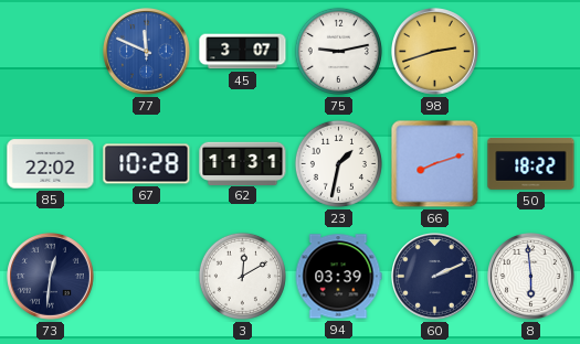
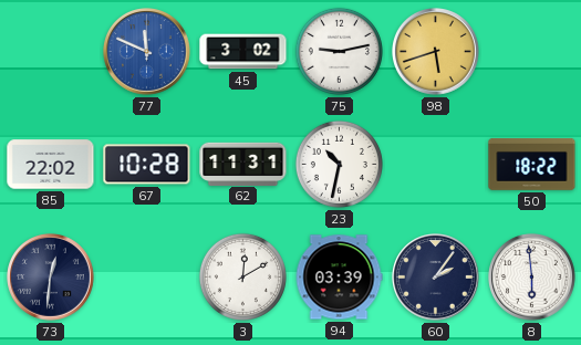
45: 3:07 -> 3:02
98: 2:42 -> 5:42
23: 1:32 -> 10:32
66: 8:12 -> none
60: 2:11 -> 2:06
